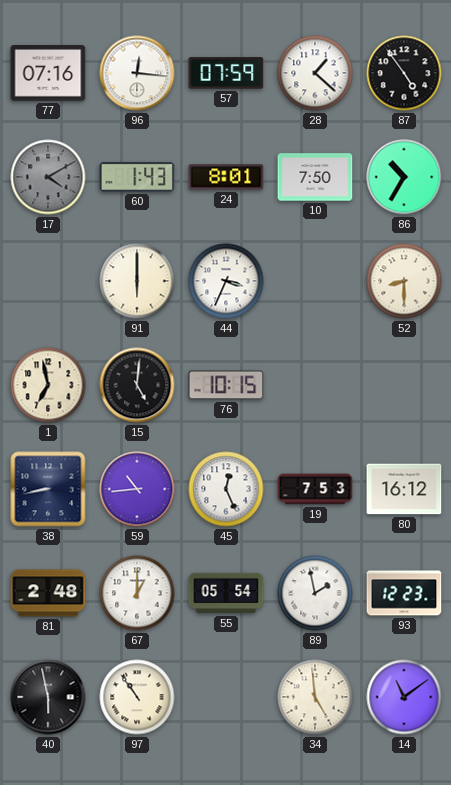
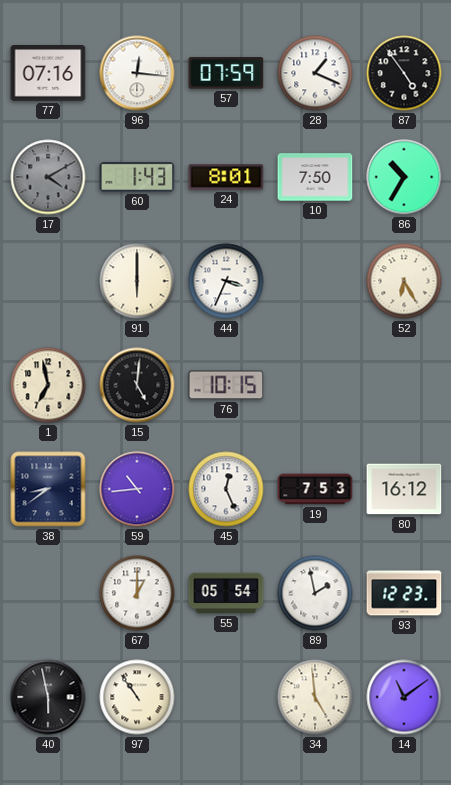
28: 1:22 -> 1:19
52: 8:30 -> 6:25
38: 8:43 -> 8:39
81: 2:48 -> none
